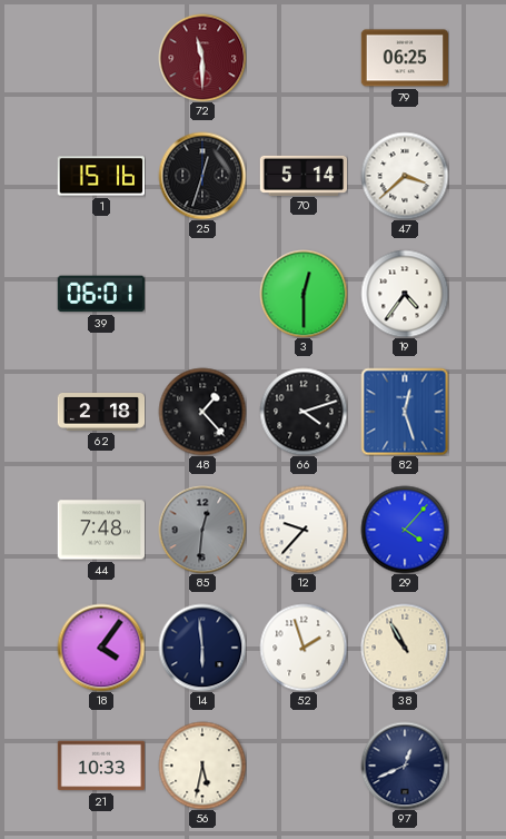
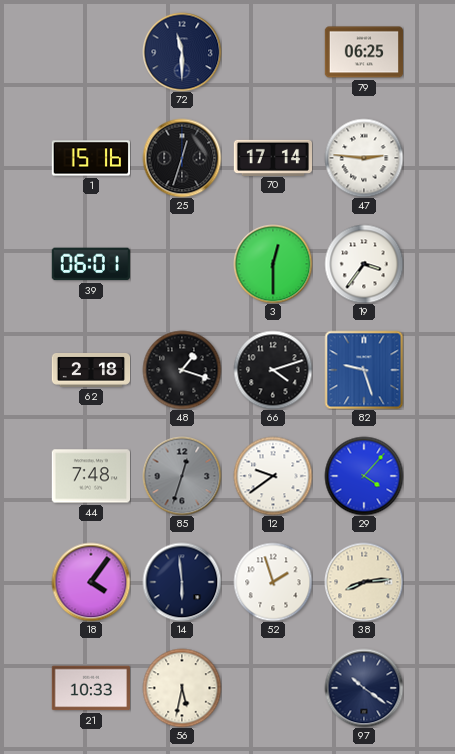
72 dial: burgundy -> navy
70: 5:14 -> 17:14
47: 3:38 -> 2:46
19: 4:36 -> 3:36
48: 1:23 -> 1:18
82: 12:27 -> 9:27
85: 12:31 -> 12:33
12: 9:37 -> 9:39
38: 10:55 -> 8:14
97: 12:41 -> 10:21
